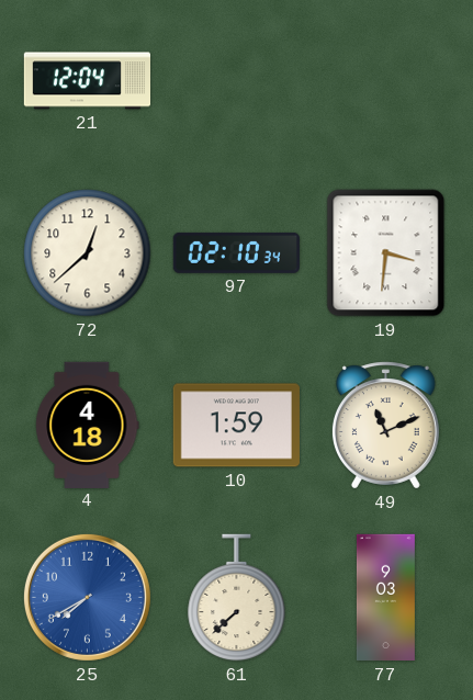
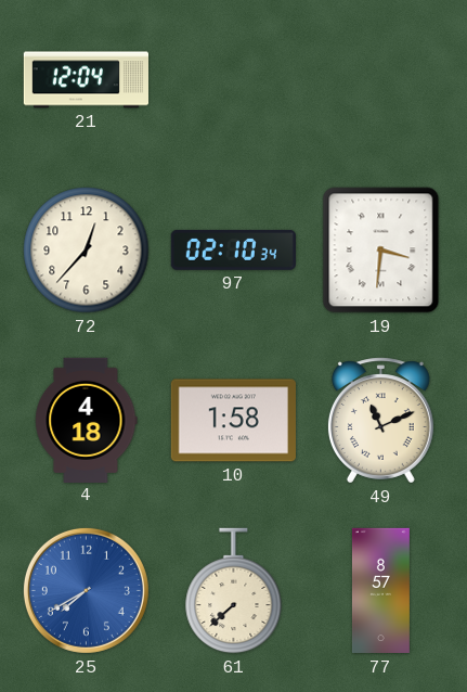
72: 12:38 -> 12:37
10: 1:59 -> 1:58
77: 9:03 -> 8:57
